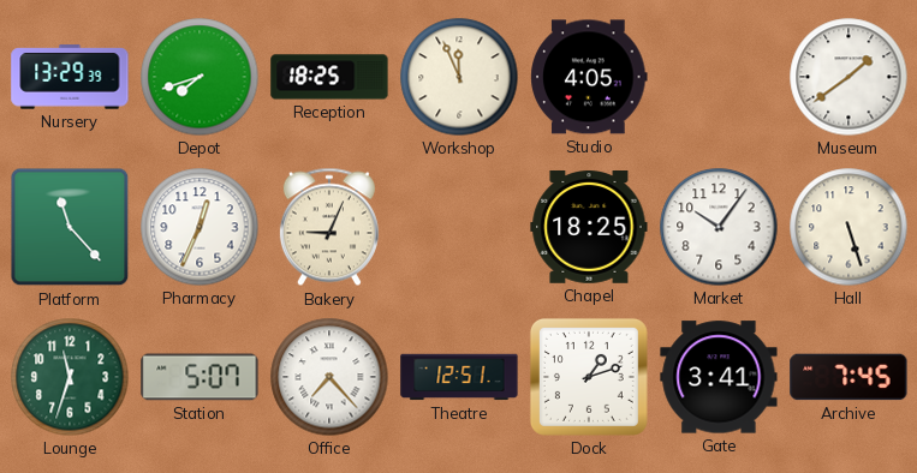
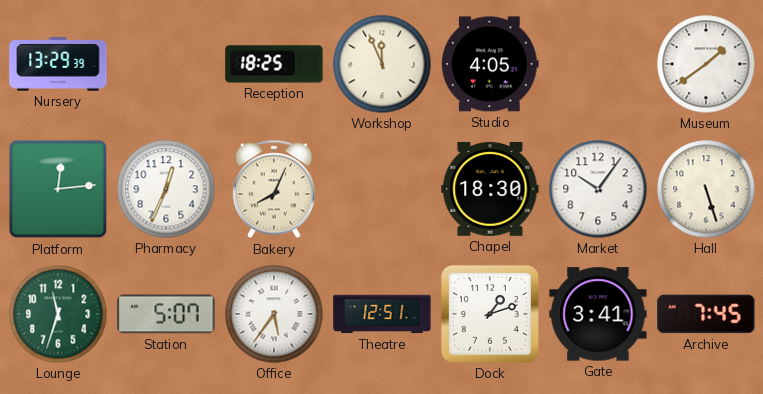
Depot: 7:42 -> none
Platform: 11:23 -> 12:14
Bakery: 9:04 -> 8:04
Chapel: 18:25 -> 18:30
Office: 7:23 -> 5:36
